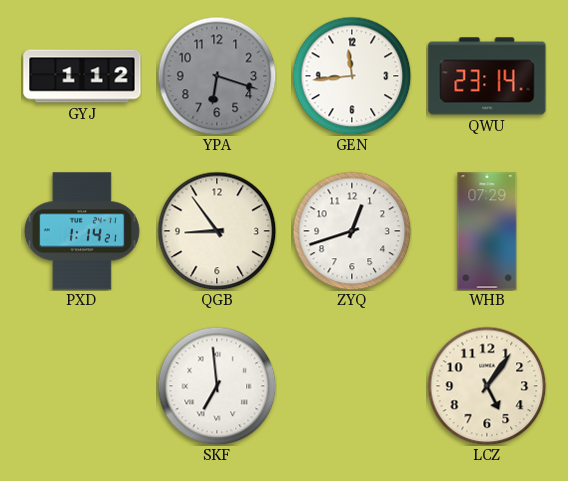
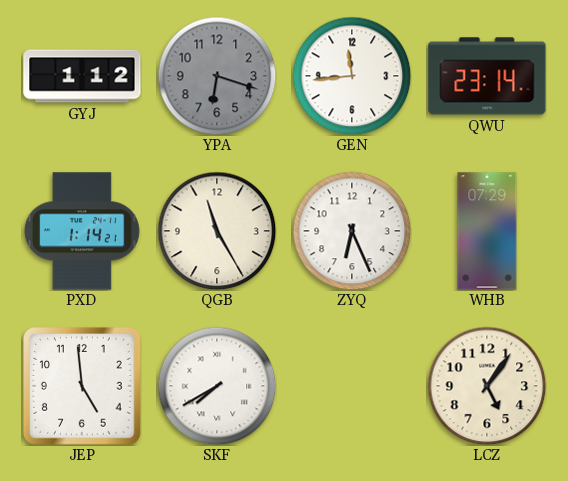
QGB: 8:54 -> 11:25
ZYQ: 12:42 -> 6:26
JEP: none -> 4:59
SKF: 6:59 -> 7:40
